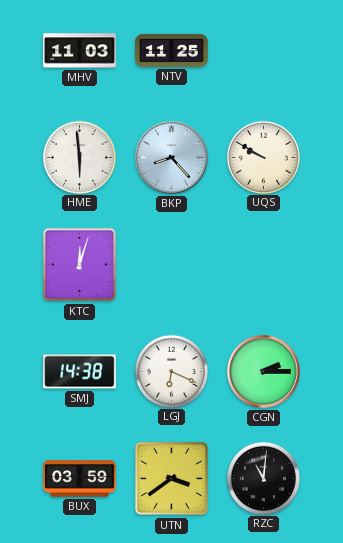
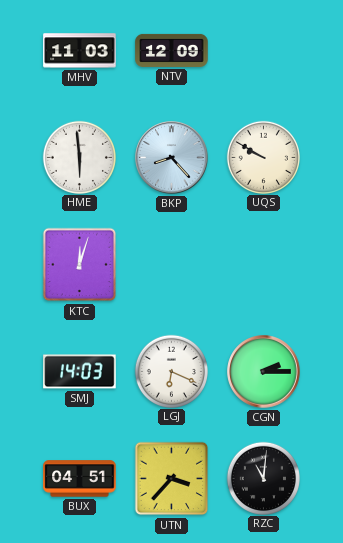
NTV: 11:25 -> 12:09
SMJ: 14:38 -> 14:03
BUX: 03:59 -> 04:51
UTN: 3:39 -> 3:37
